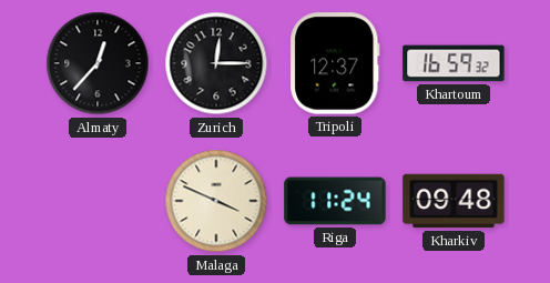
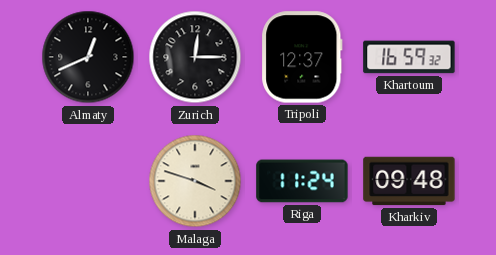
Almaty: 12:37 -> 12:41
Malaga: 3:49 -> 3:48
